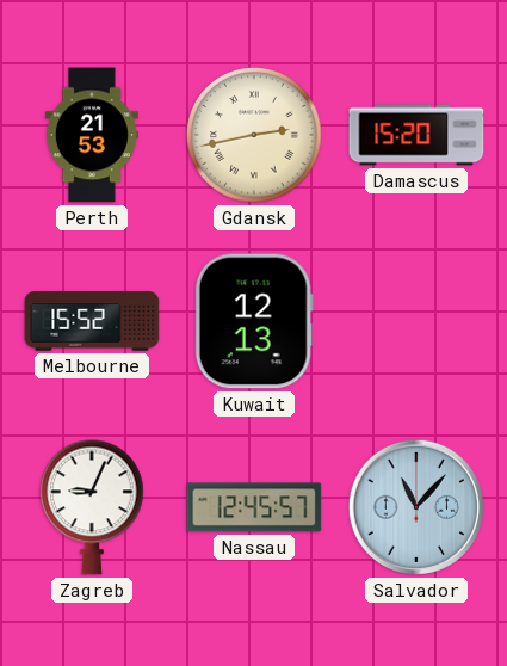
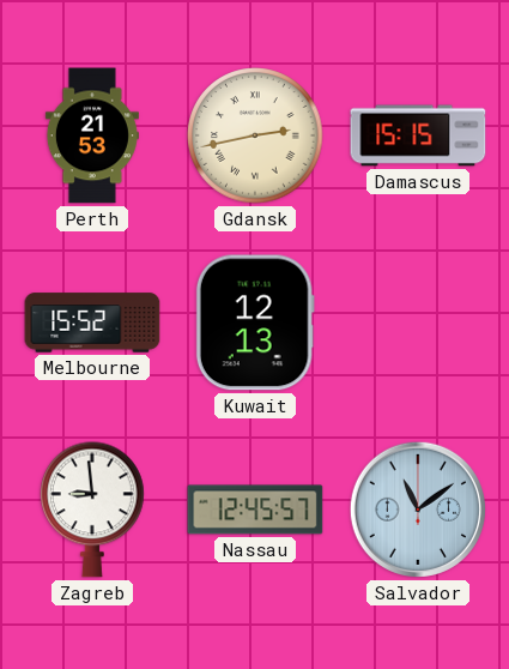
Damascus: 15:20 -> 15:15
Zagreb: 9:04 -> 8:59
Salvador: 11:07 -> 11:09
